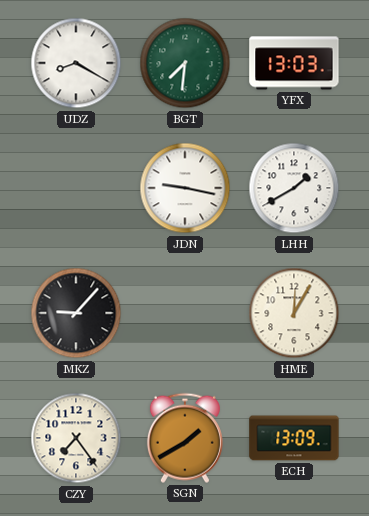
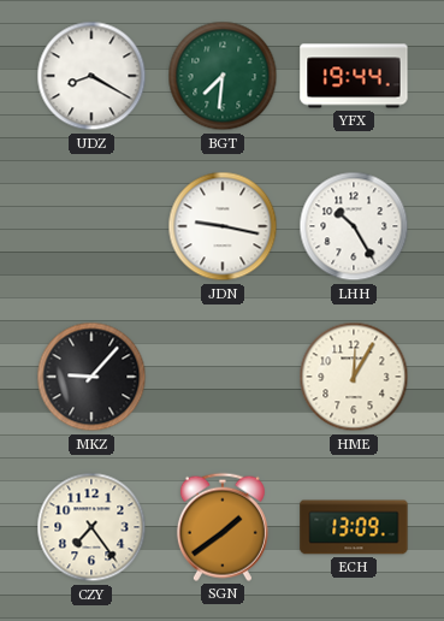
YFX: 13:03 -> 19:44
LHH: 1:40 -> 10:25
SGN: 1:40 -> 1:39
